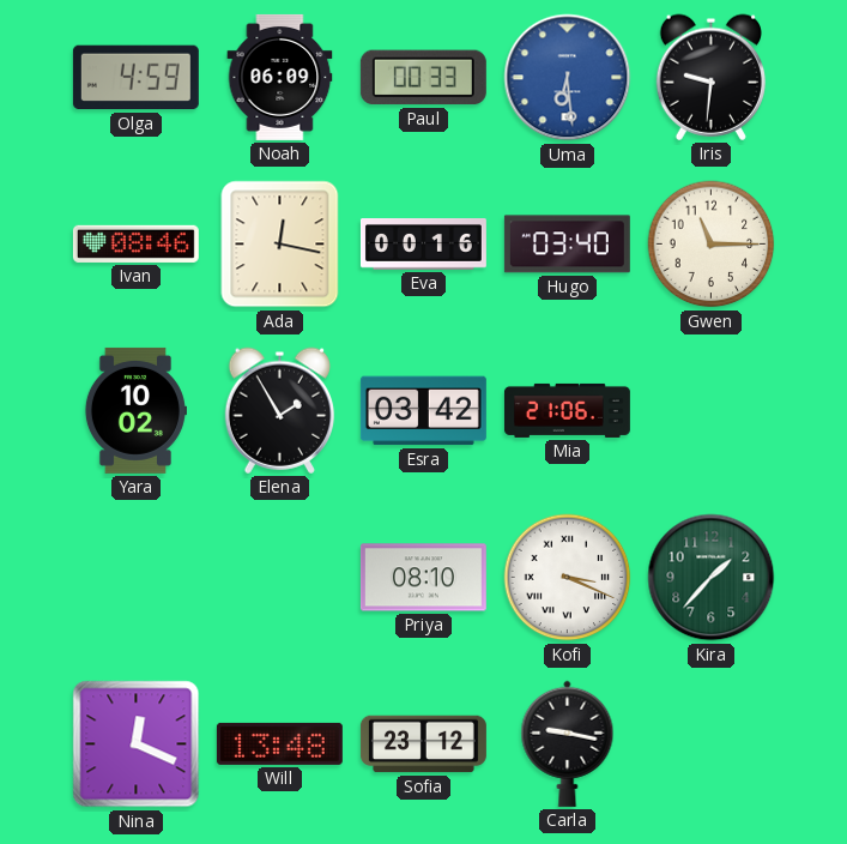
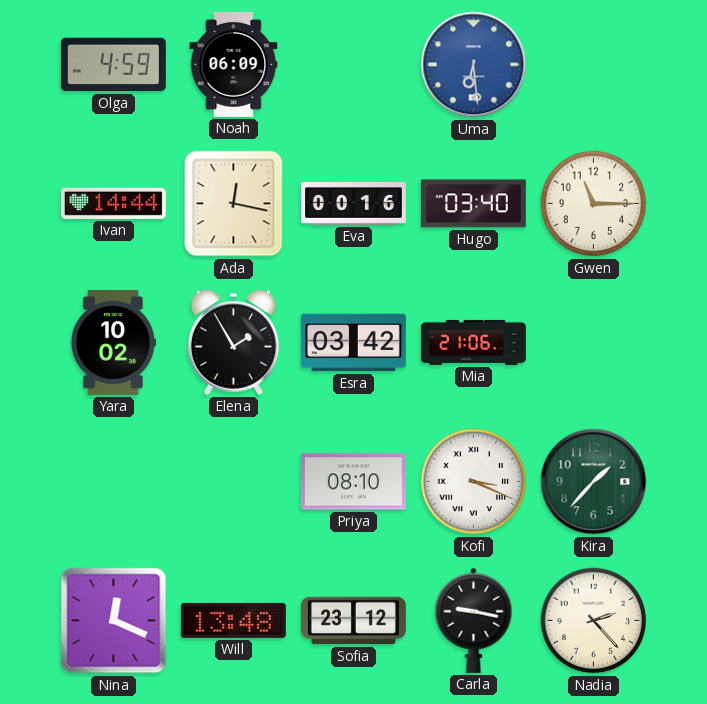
Paul: 00:33 -> none
Iris: 9:31 -> none
Ivan: 08:46 -> 14:44
Nadia: none -> 2:23
